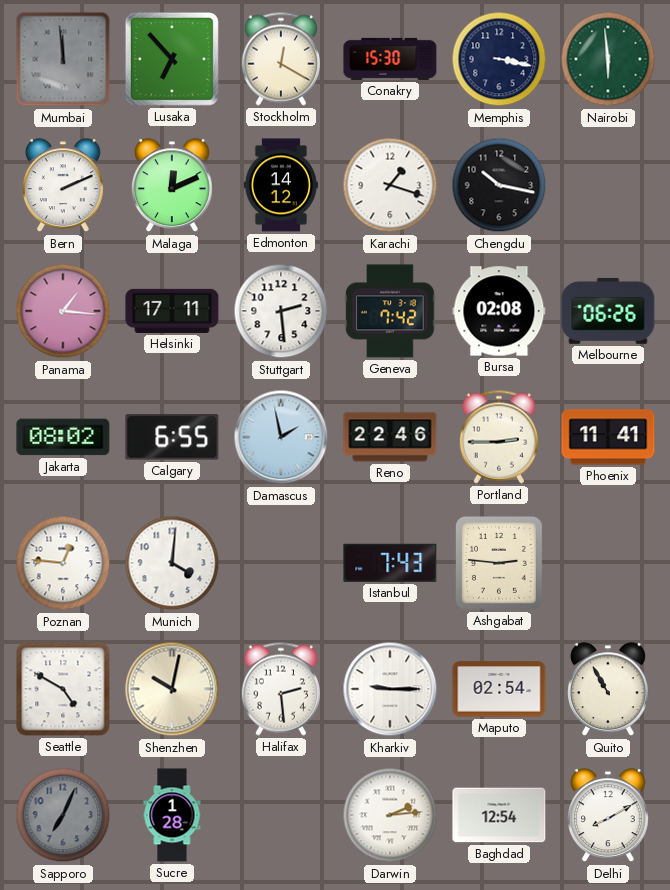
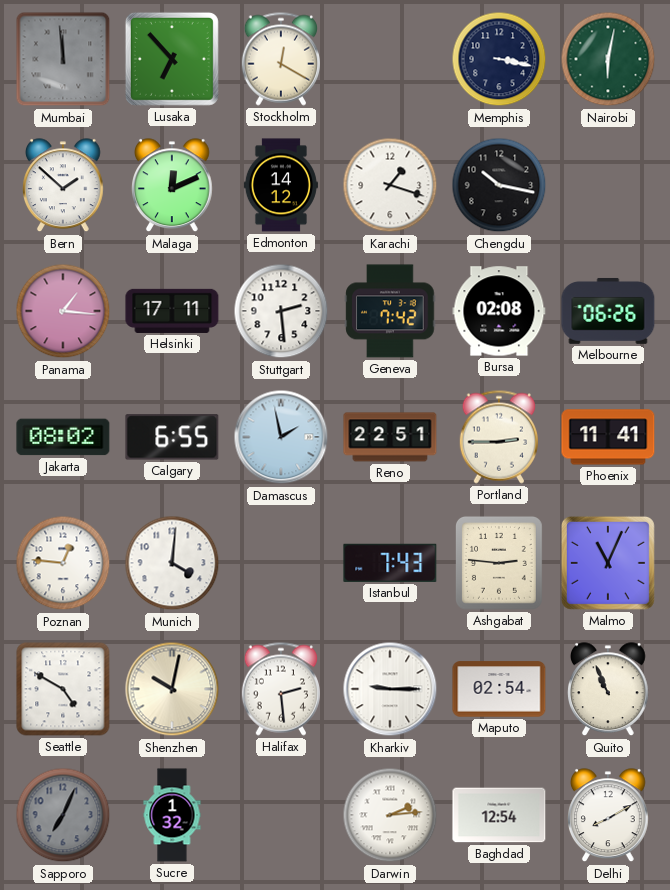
Conakry: 15:30 -> none
Nairobi: 5:59 -> 6:02
Bern: 2:11 -> 1:52
Reno: 22:46 -> 22:51
Malmo: none -> 11:04
Quito: 10:55 -> 10:56
Sucre: 1:28 -> 1:32
